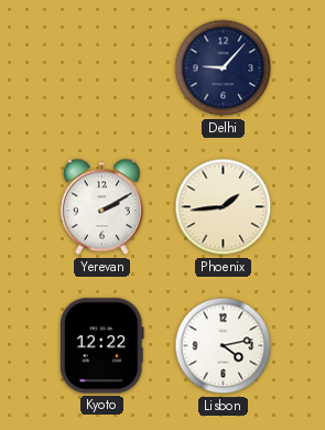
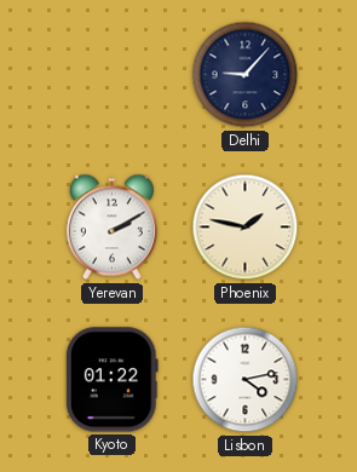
Phoenix: 1:44 -> 1:47
Kyoto: 12:22 -> 01:22
